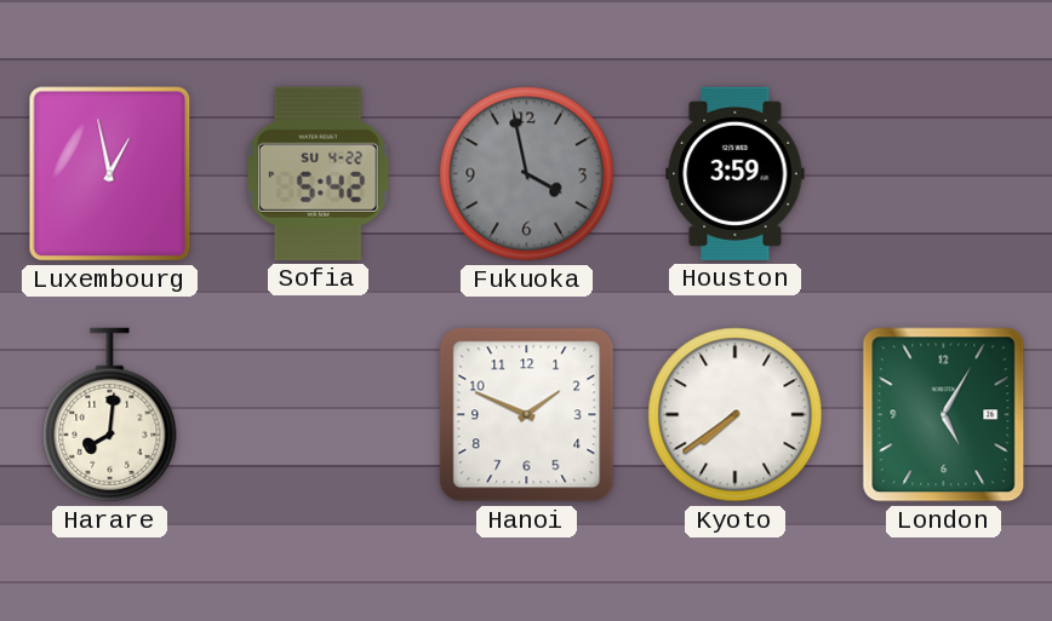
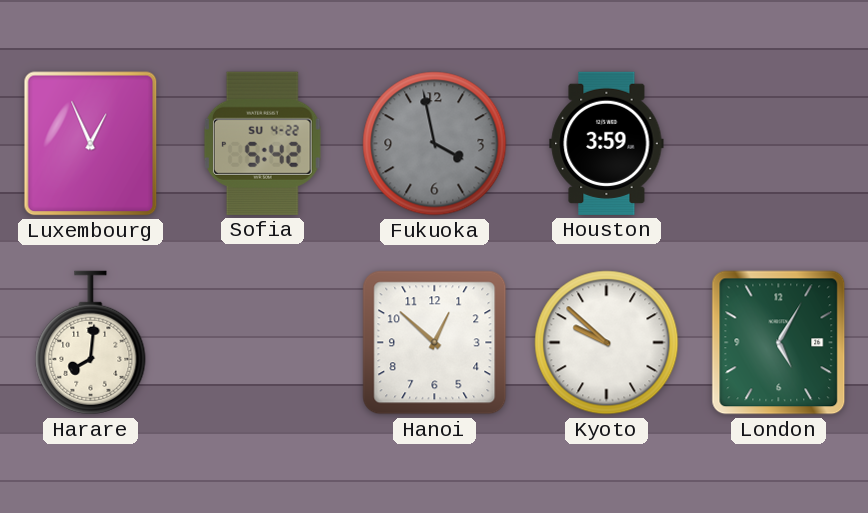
Luxembourg: 12:58 -> 12:56
Hanoi: 1:49 -> 12:52
Kyoto: 7:39 -> 9:52
